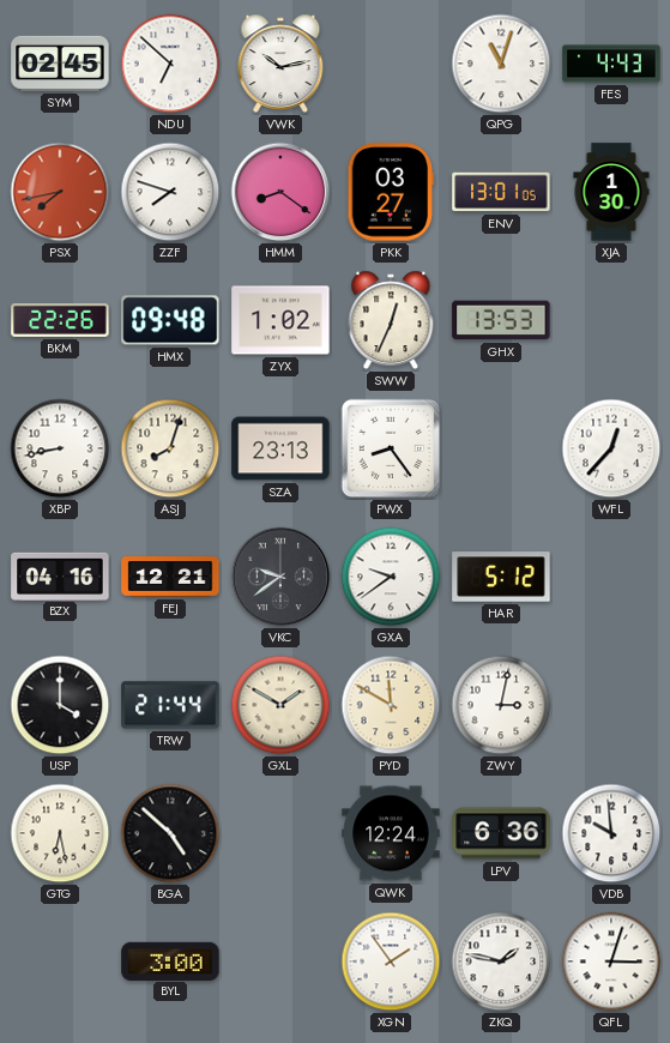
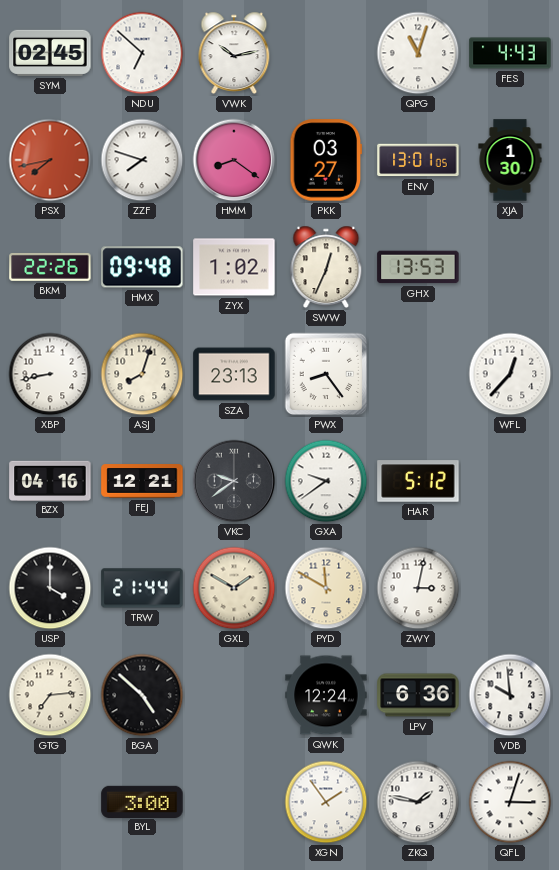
GTG: 6:28 -> 7:14
